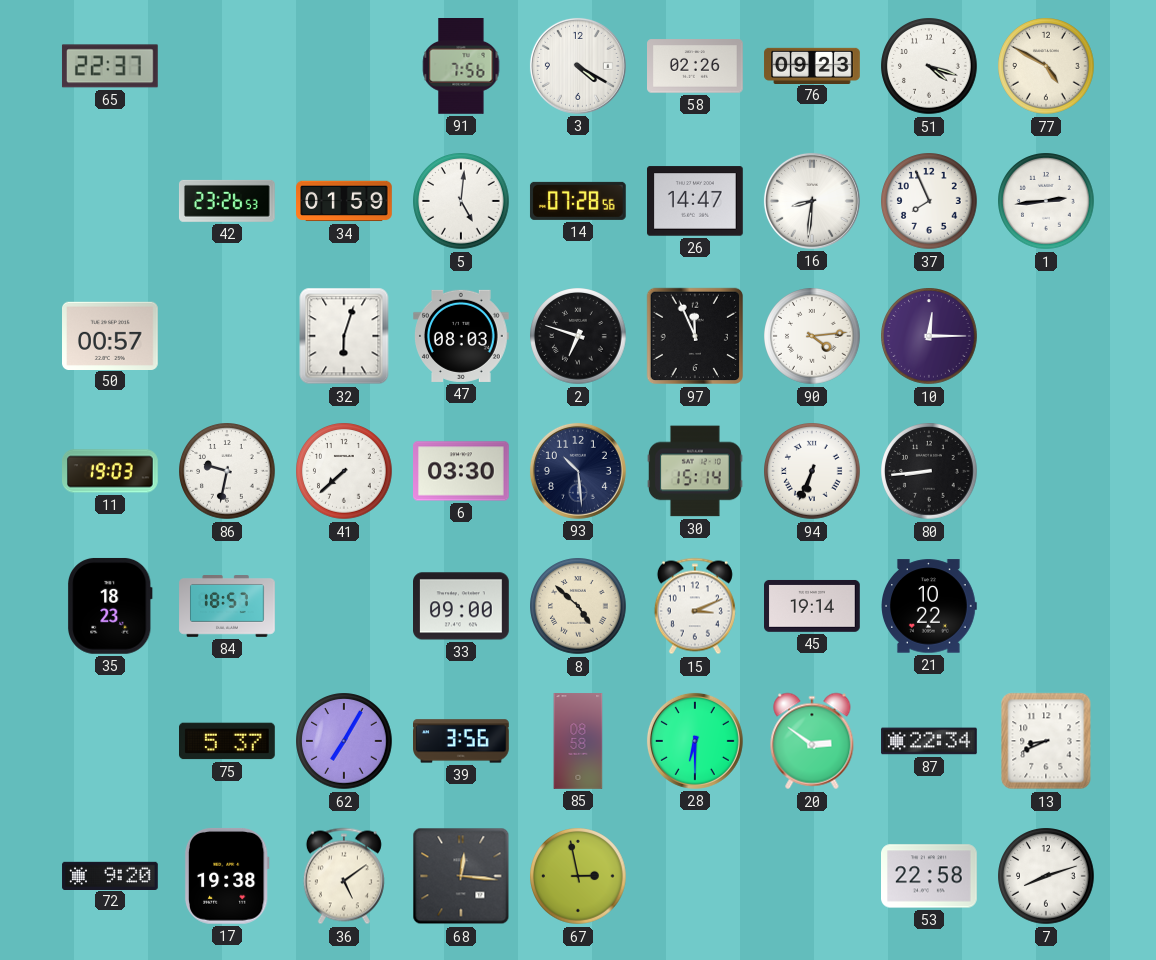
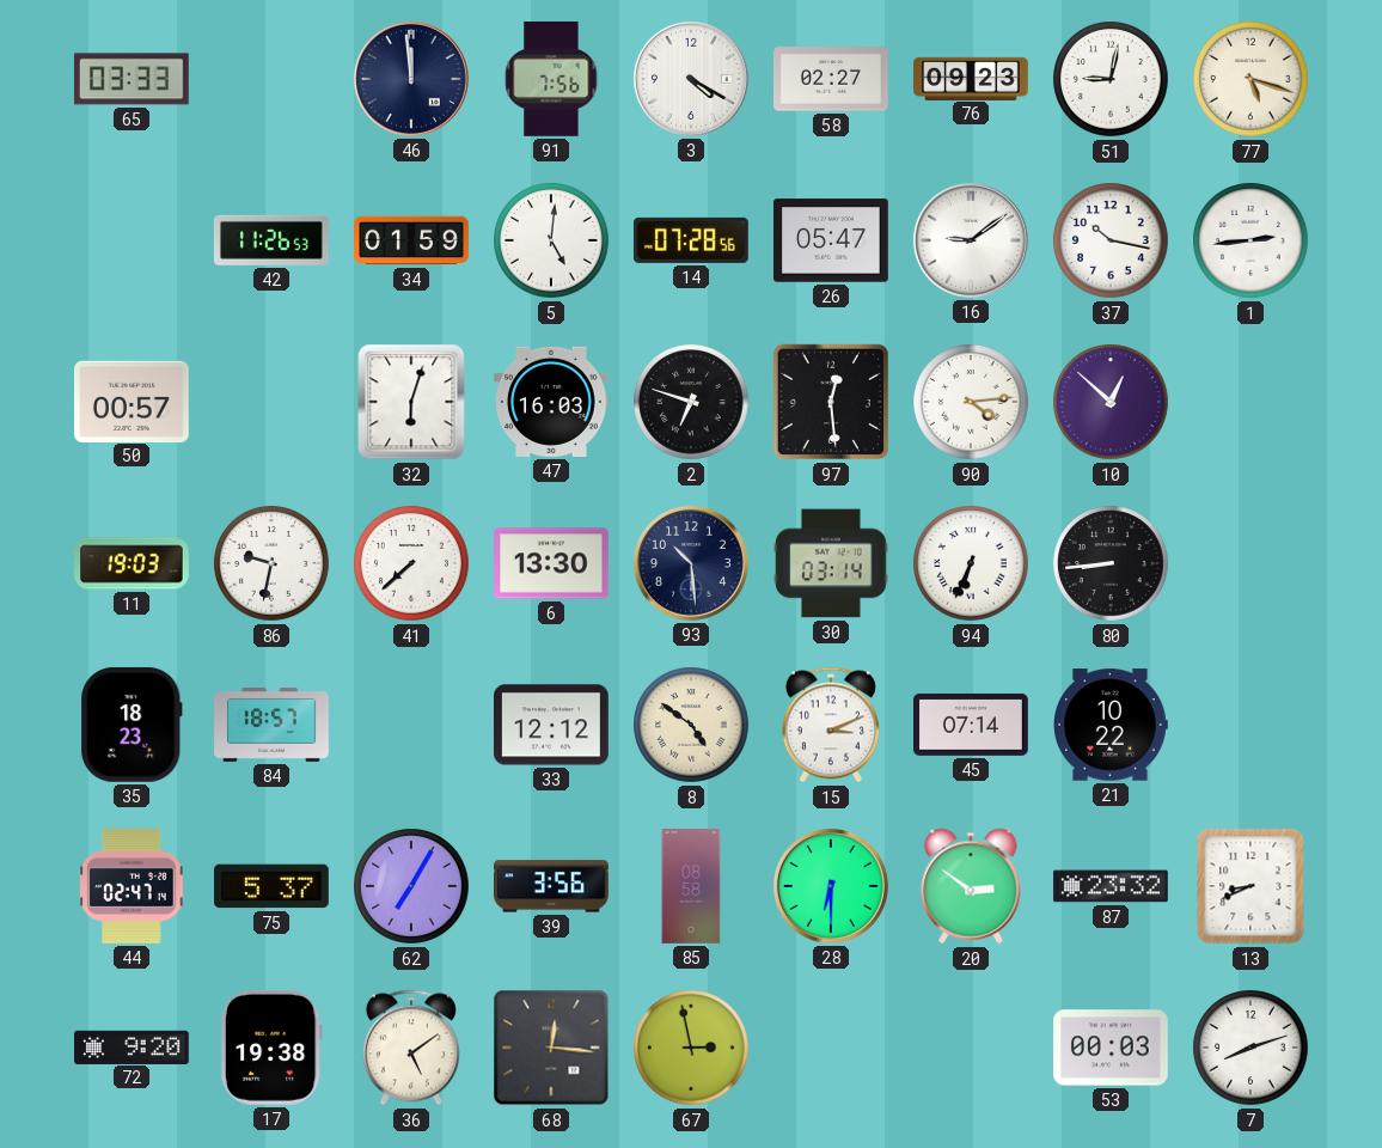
65: 22:37 -> 03:33
46: none -> 11:59
58: 02:26 -> 02:27
51: 4:18 -> 9:02
77: 4:50 -> 5:18
42: 23:26 -> 11:26
26: 14:47 -> 05:47
16: 8:31 -> 9:09
37: 7:56 -> 10:17
47: 08:03 -> 16:03
97: 11:56 -> 12:29
10: 12:15 -> 12:52
6: 03:30 -> 13:30
30: 15:14 -> 03:14
33: 09:00 -> 12:12
8: 4:52 -> 4:51
45: 19:14 -> 07:14
44: none -> 02:47
87: 22:34 -> 23:32
53: 22:58 -> 00:03
